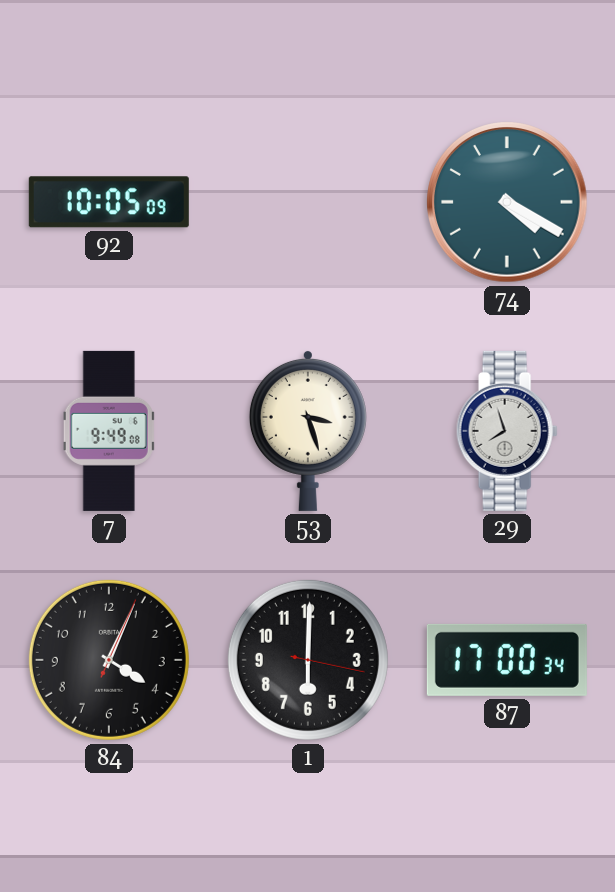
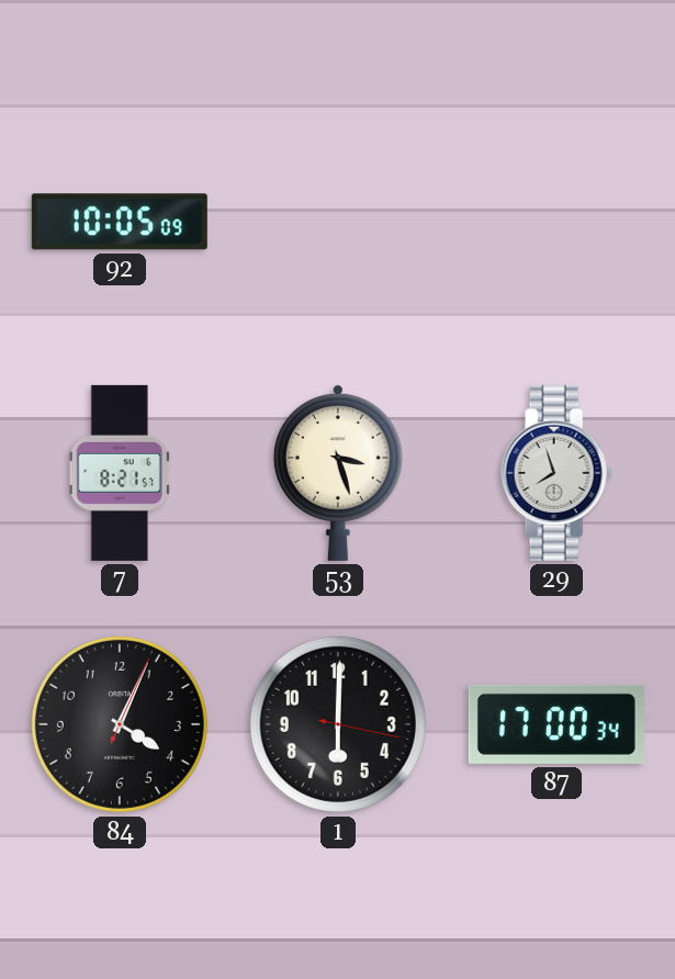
74: 4:20 -> none
7: 9:49 -> 8:21
